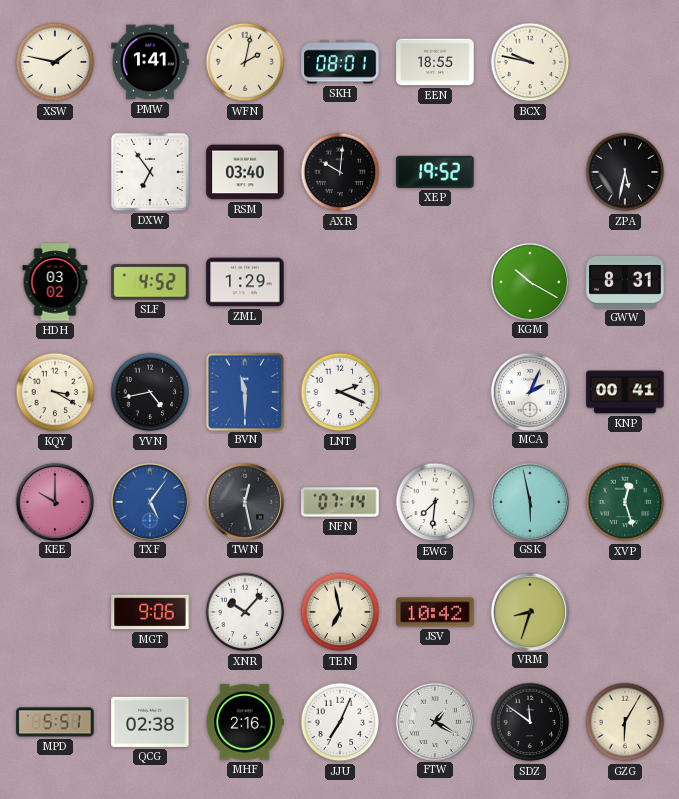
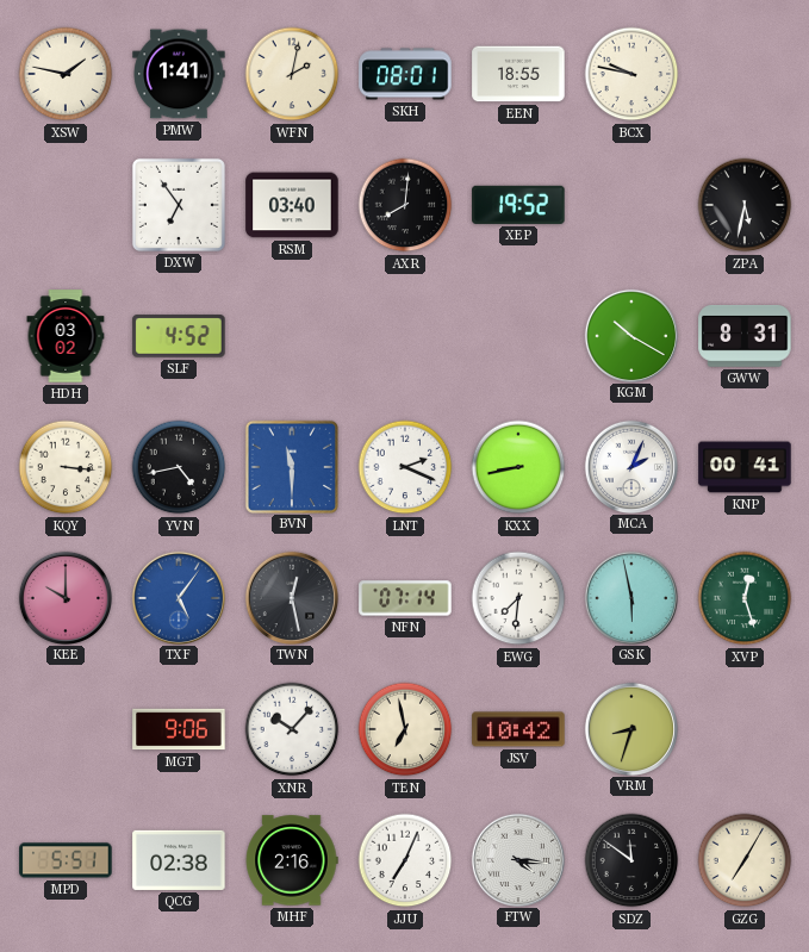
AXR: 10:01 -> 8:01
ZML: 1:29 -> none
KQY: 3:20 -> 3:16
KXX: none -> 8:43
FTW: 1:20 -> 4:16
GZG: 6:05 -> 7:05
